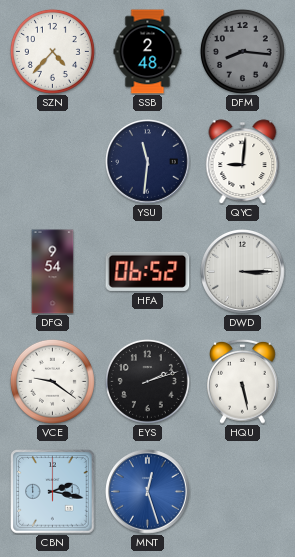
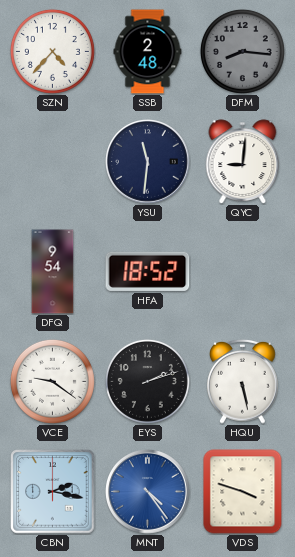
HFA: 06:52 -> 18:52
DWD: 3:15 -> none
MNT: 12:27 -> 4:24
VDS: none -> 3:48
